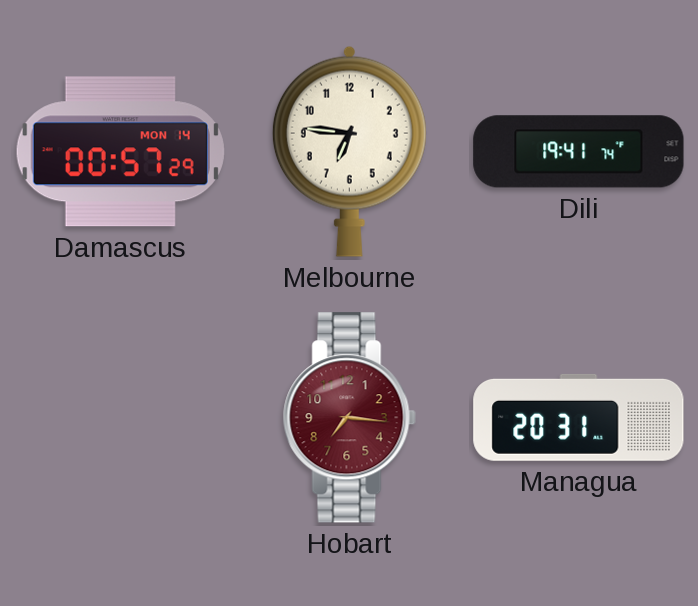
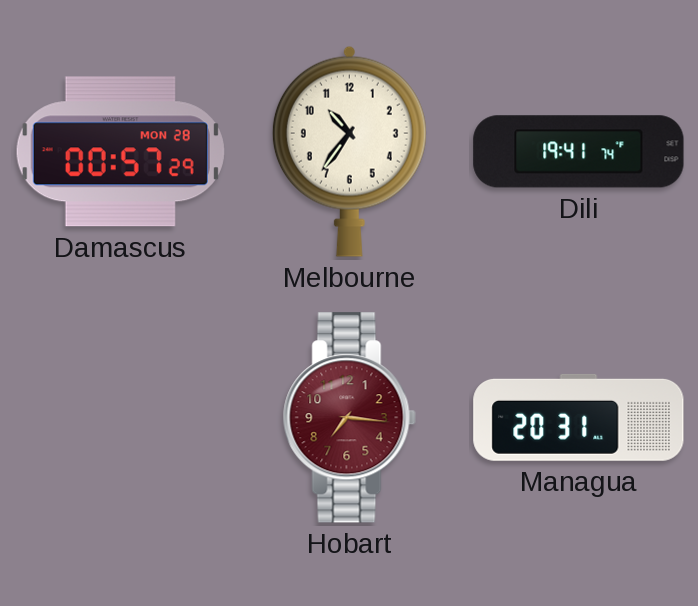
Damascus date: MON 14 -> MON 28
Melbourne: 6:46 -> 10:36
